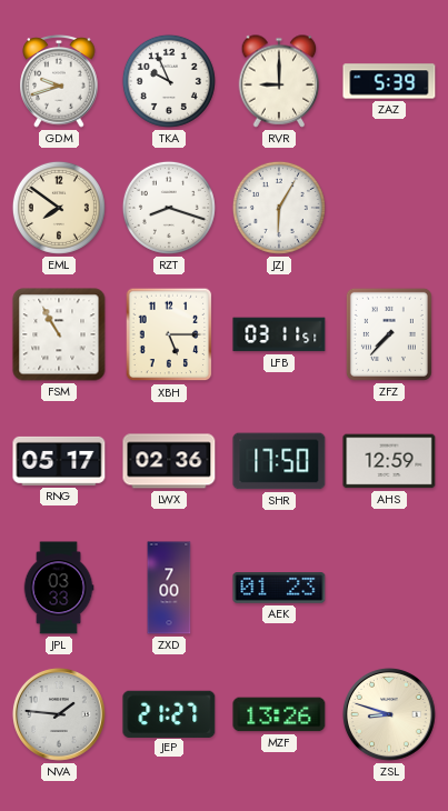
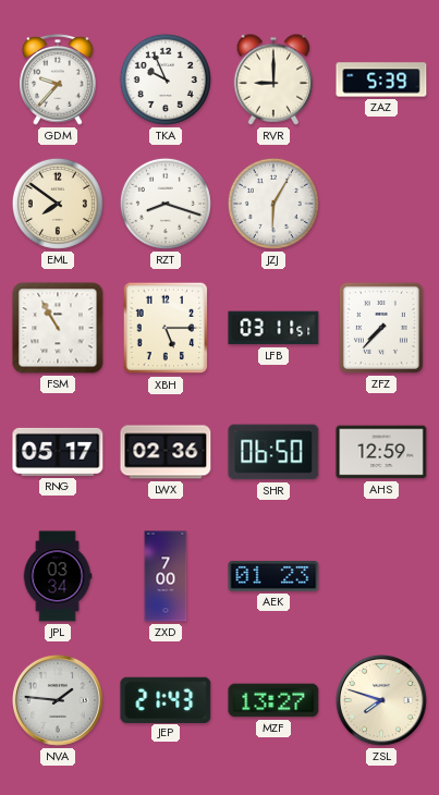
GDM: 9:42 -> 9:37
SHR: 17:50 -> 06:50
JPL: 03:33 -> 03:34
JEP: 21:27 -> 21:43
MZF: 13:26 -> 13:27
ZSL: 8:48 -> 7:48
